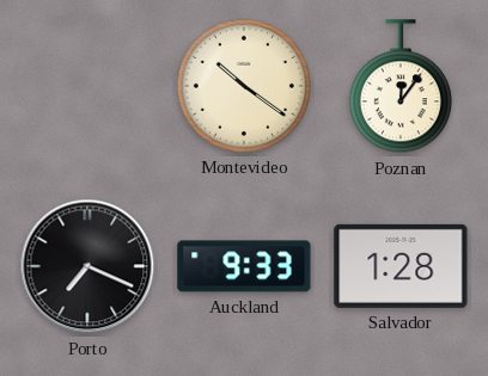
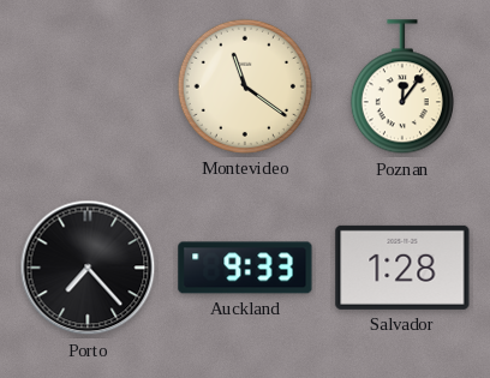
Montevideo: 10:21 -> 11:21
Porto: 7:19 -> 7:23
